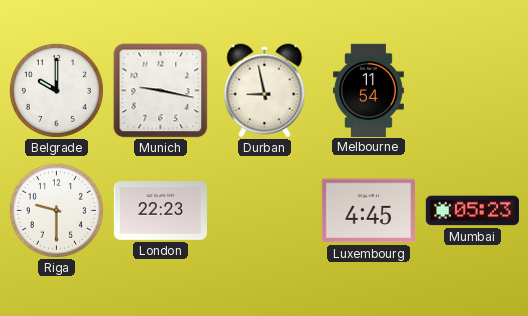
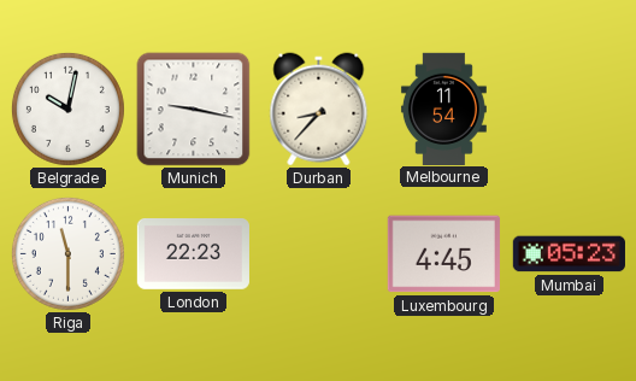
Belgrade: 10:00 -> 10:02
Durban: 8:58 -> 8:37
Riga: 9:30 -> 11:30
